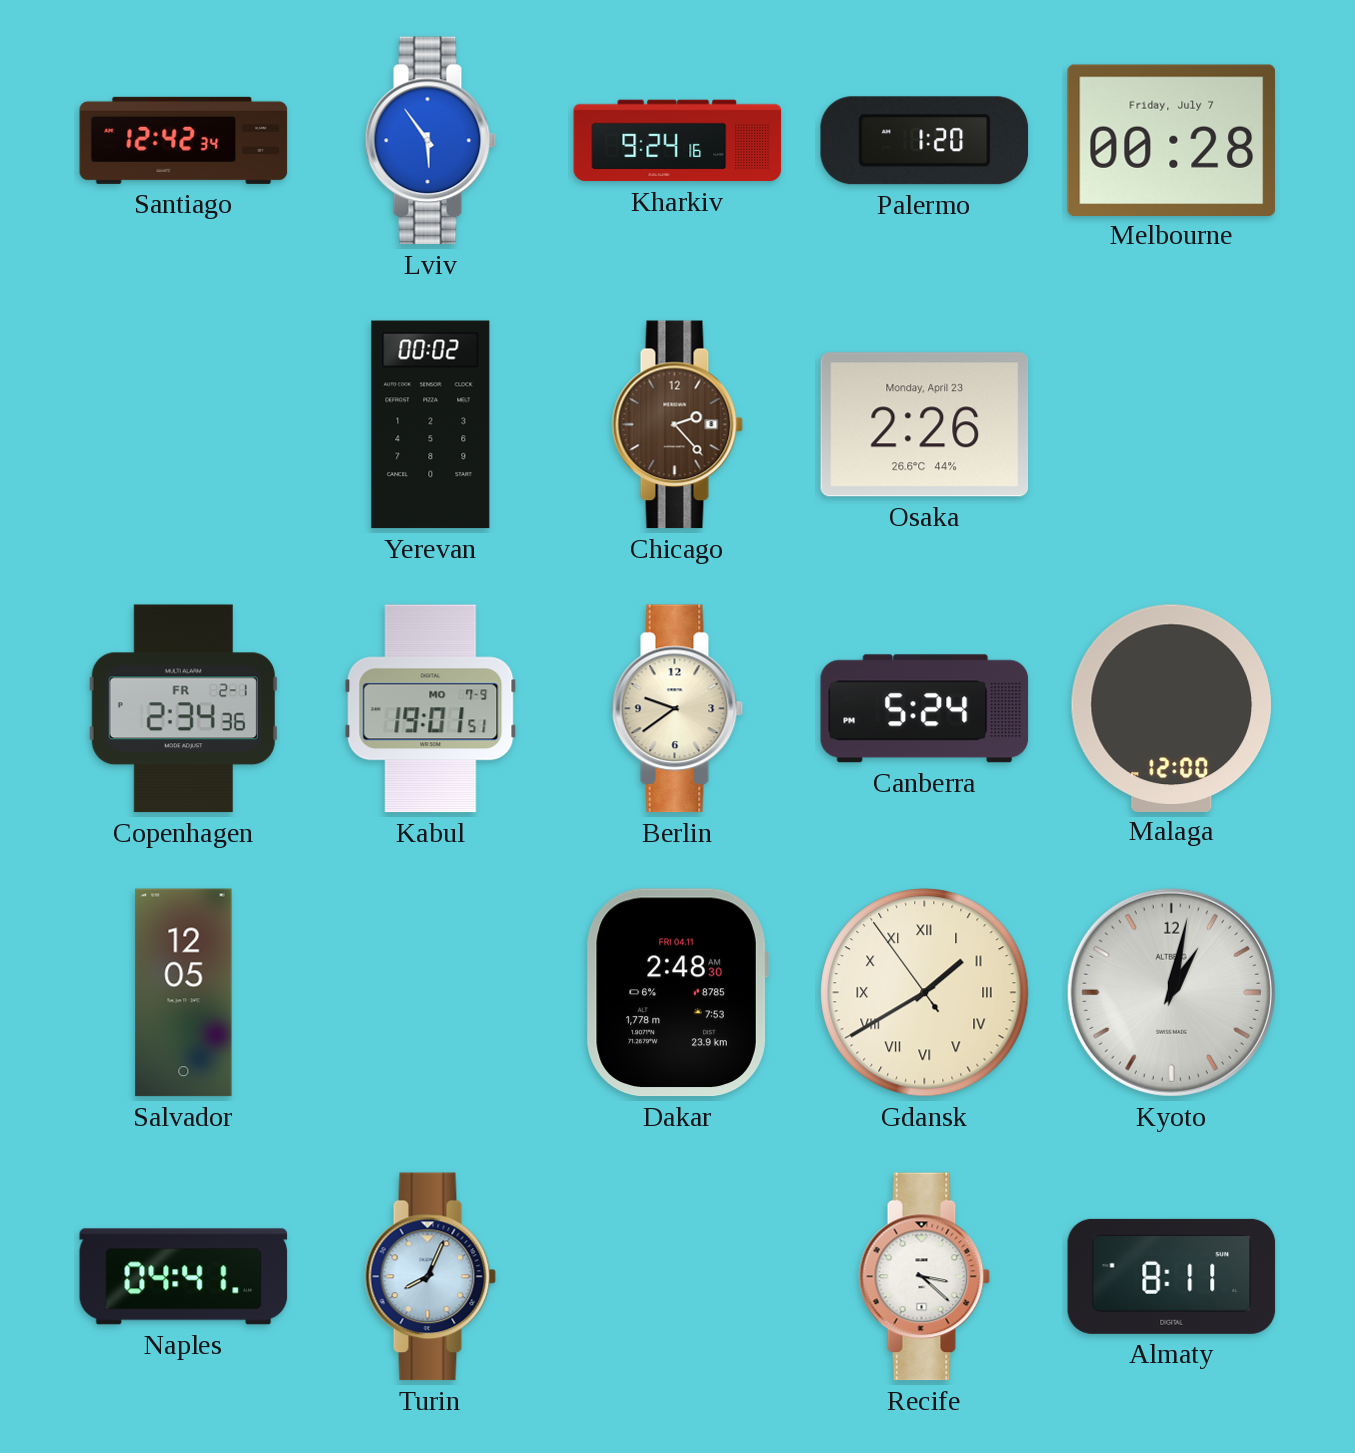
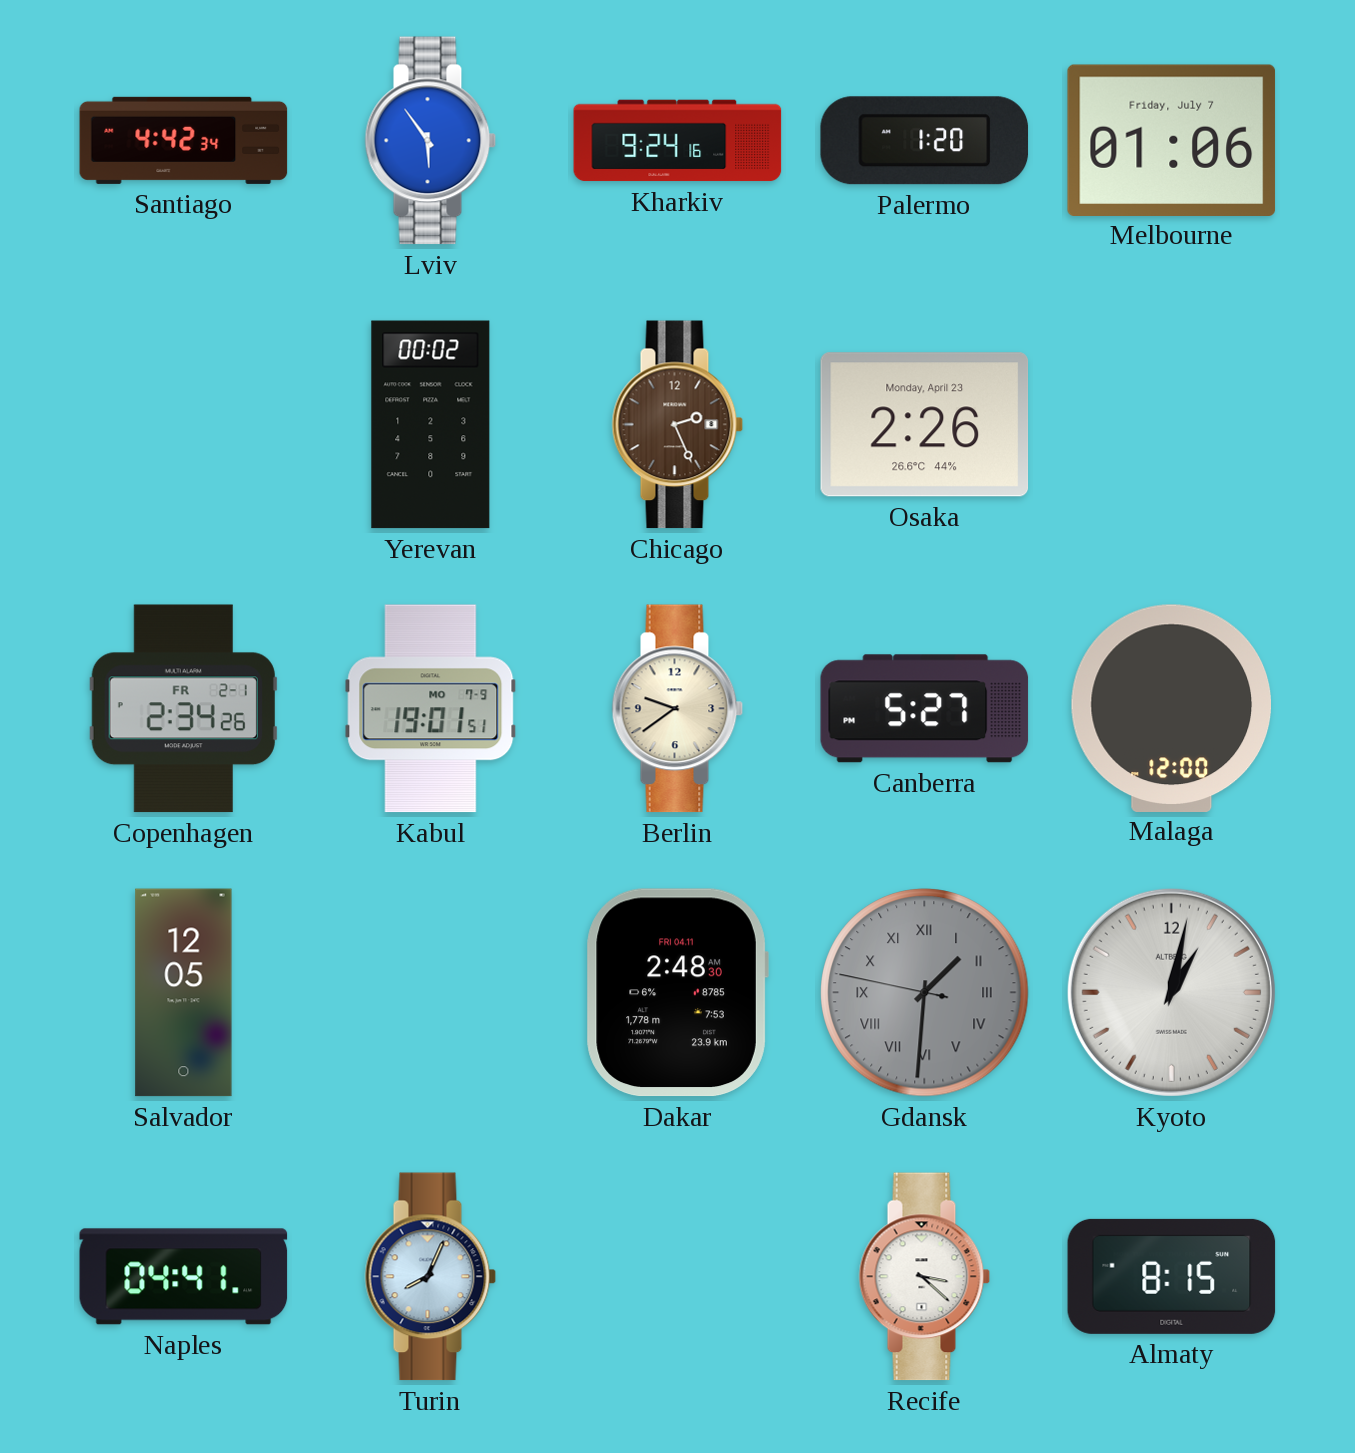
Santiago: 12:42 -> 4:42
Melbourne: 00:28 -> 01:06
Chicago: 2:23 -> 2:26
Copenhagen: 2:34:36 -> 2:34:26
Canberra: 5:24 -> 5:27
Gdansk: 1:39 -> 1:30
Gdansk dial: cream -> grey
Almaty: 8:11 -> 8:15
